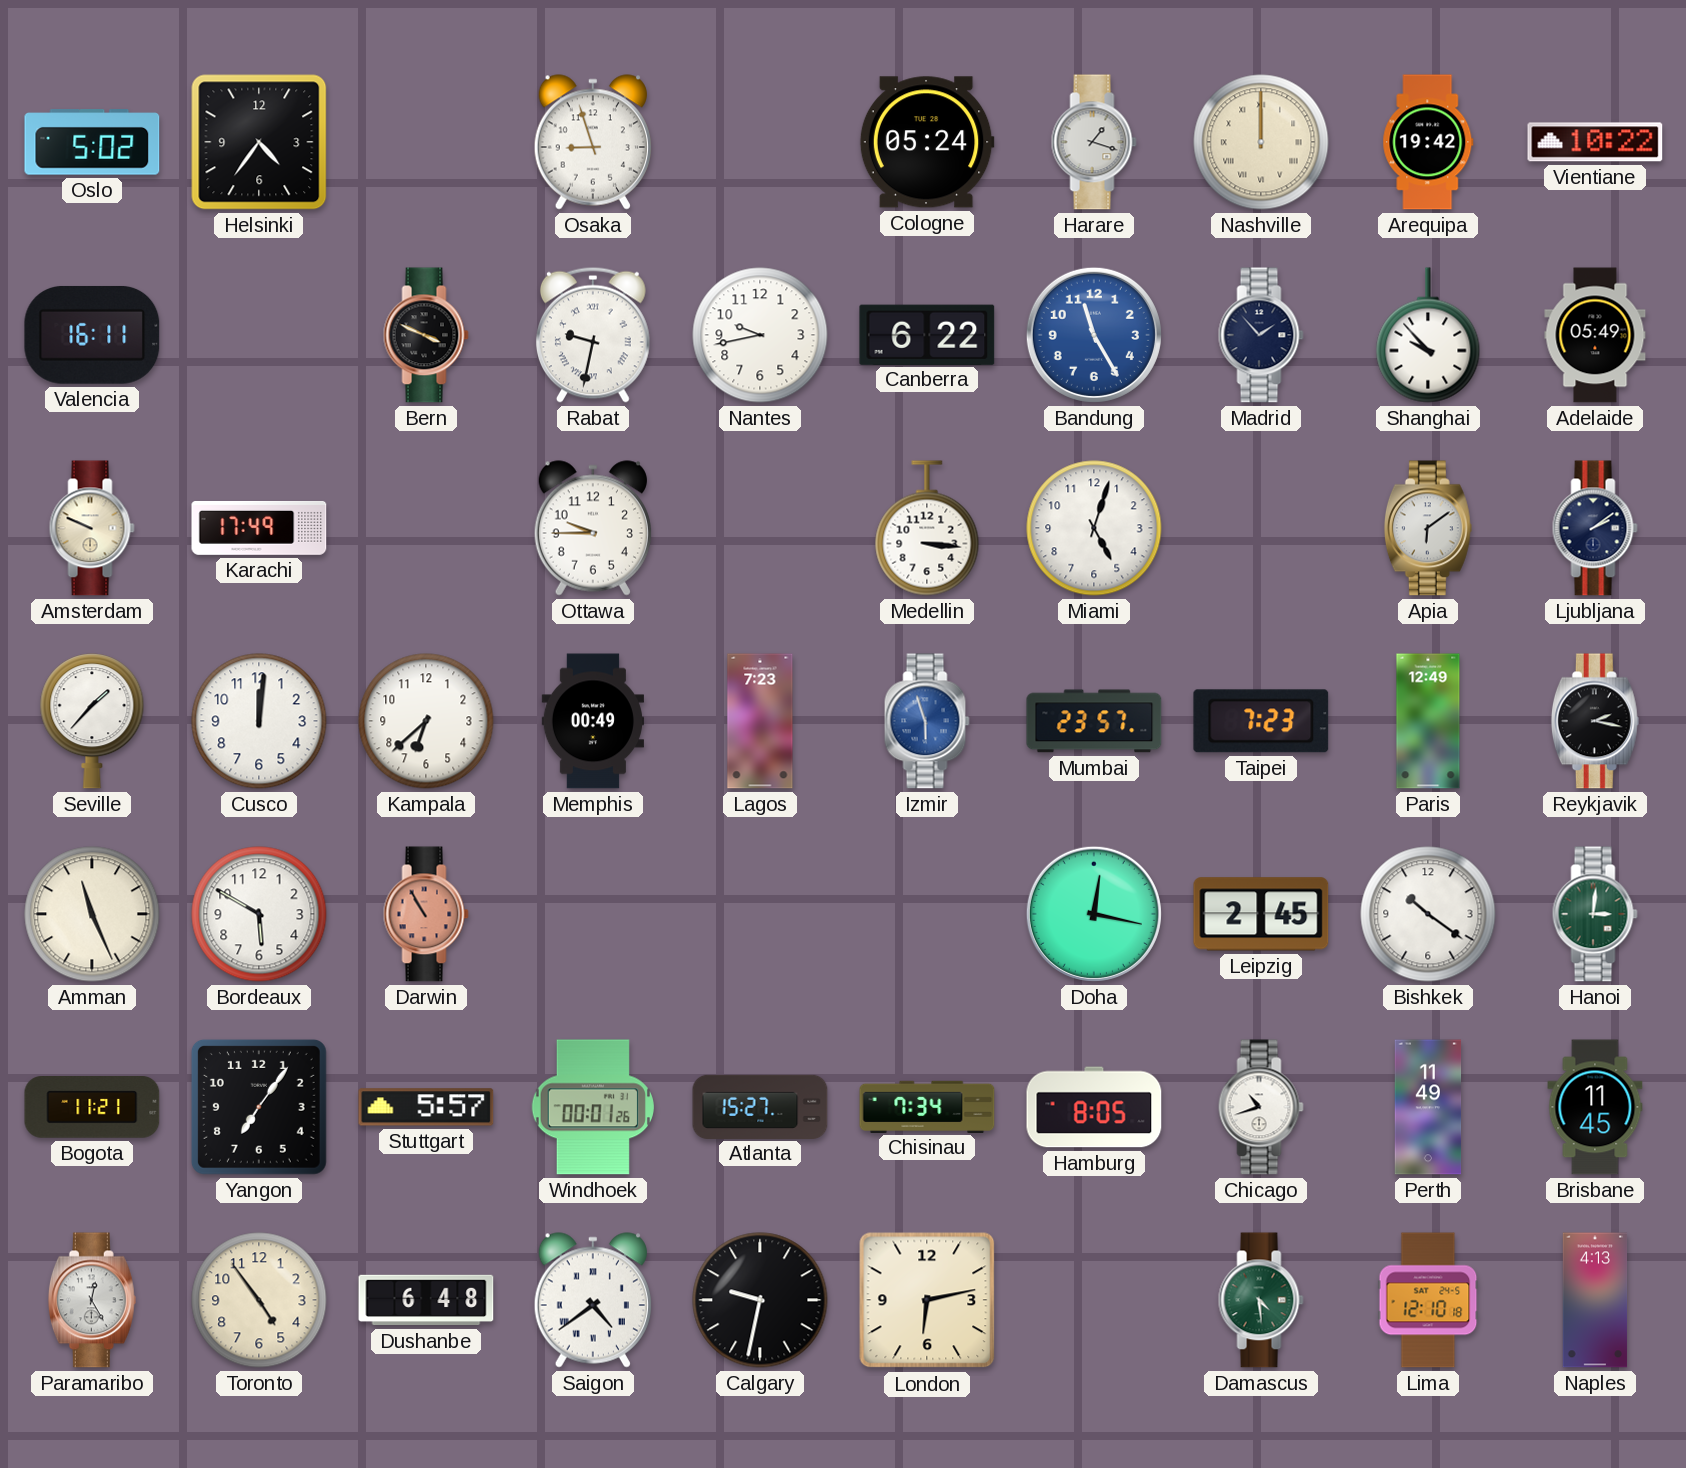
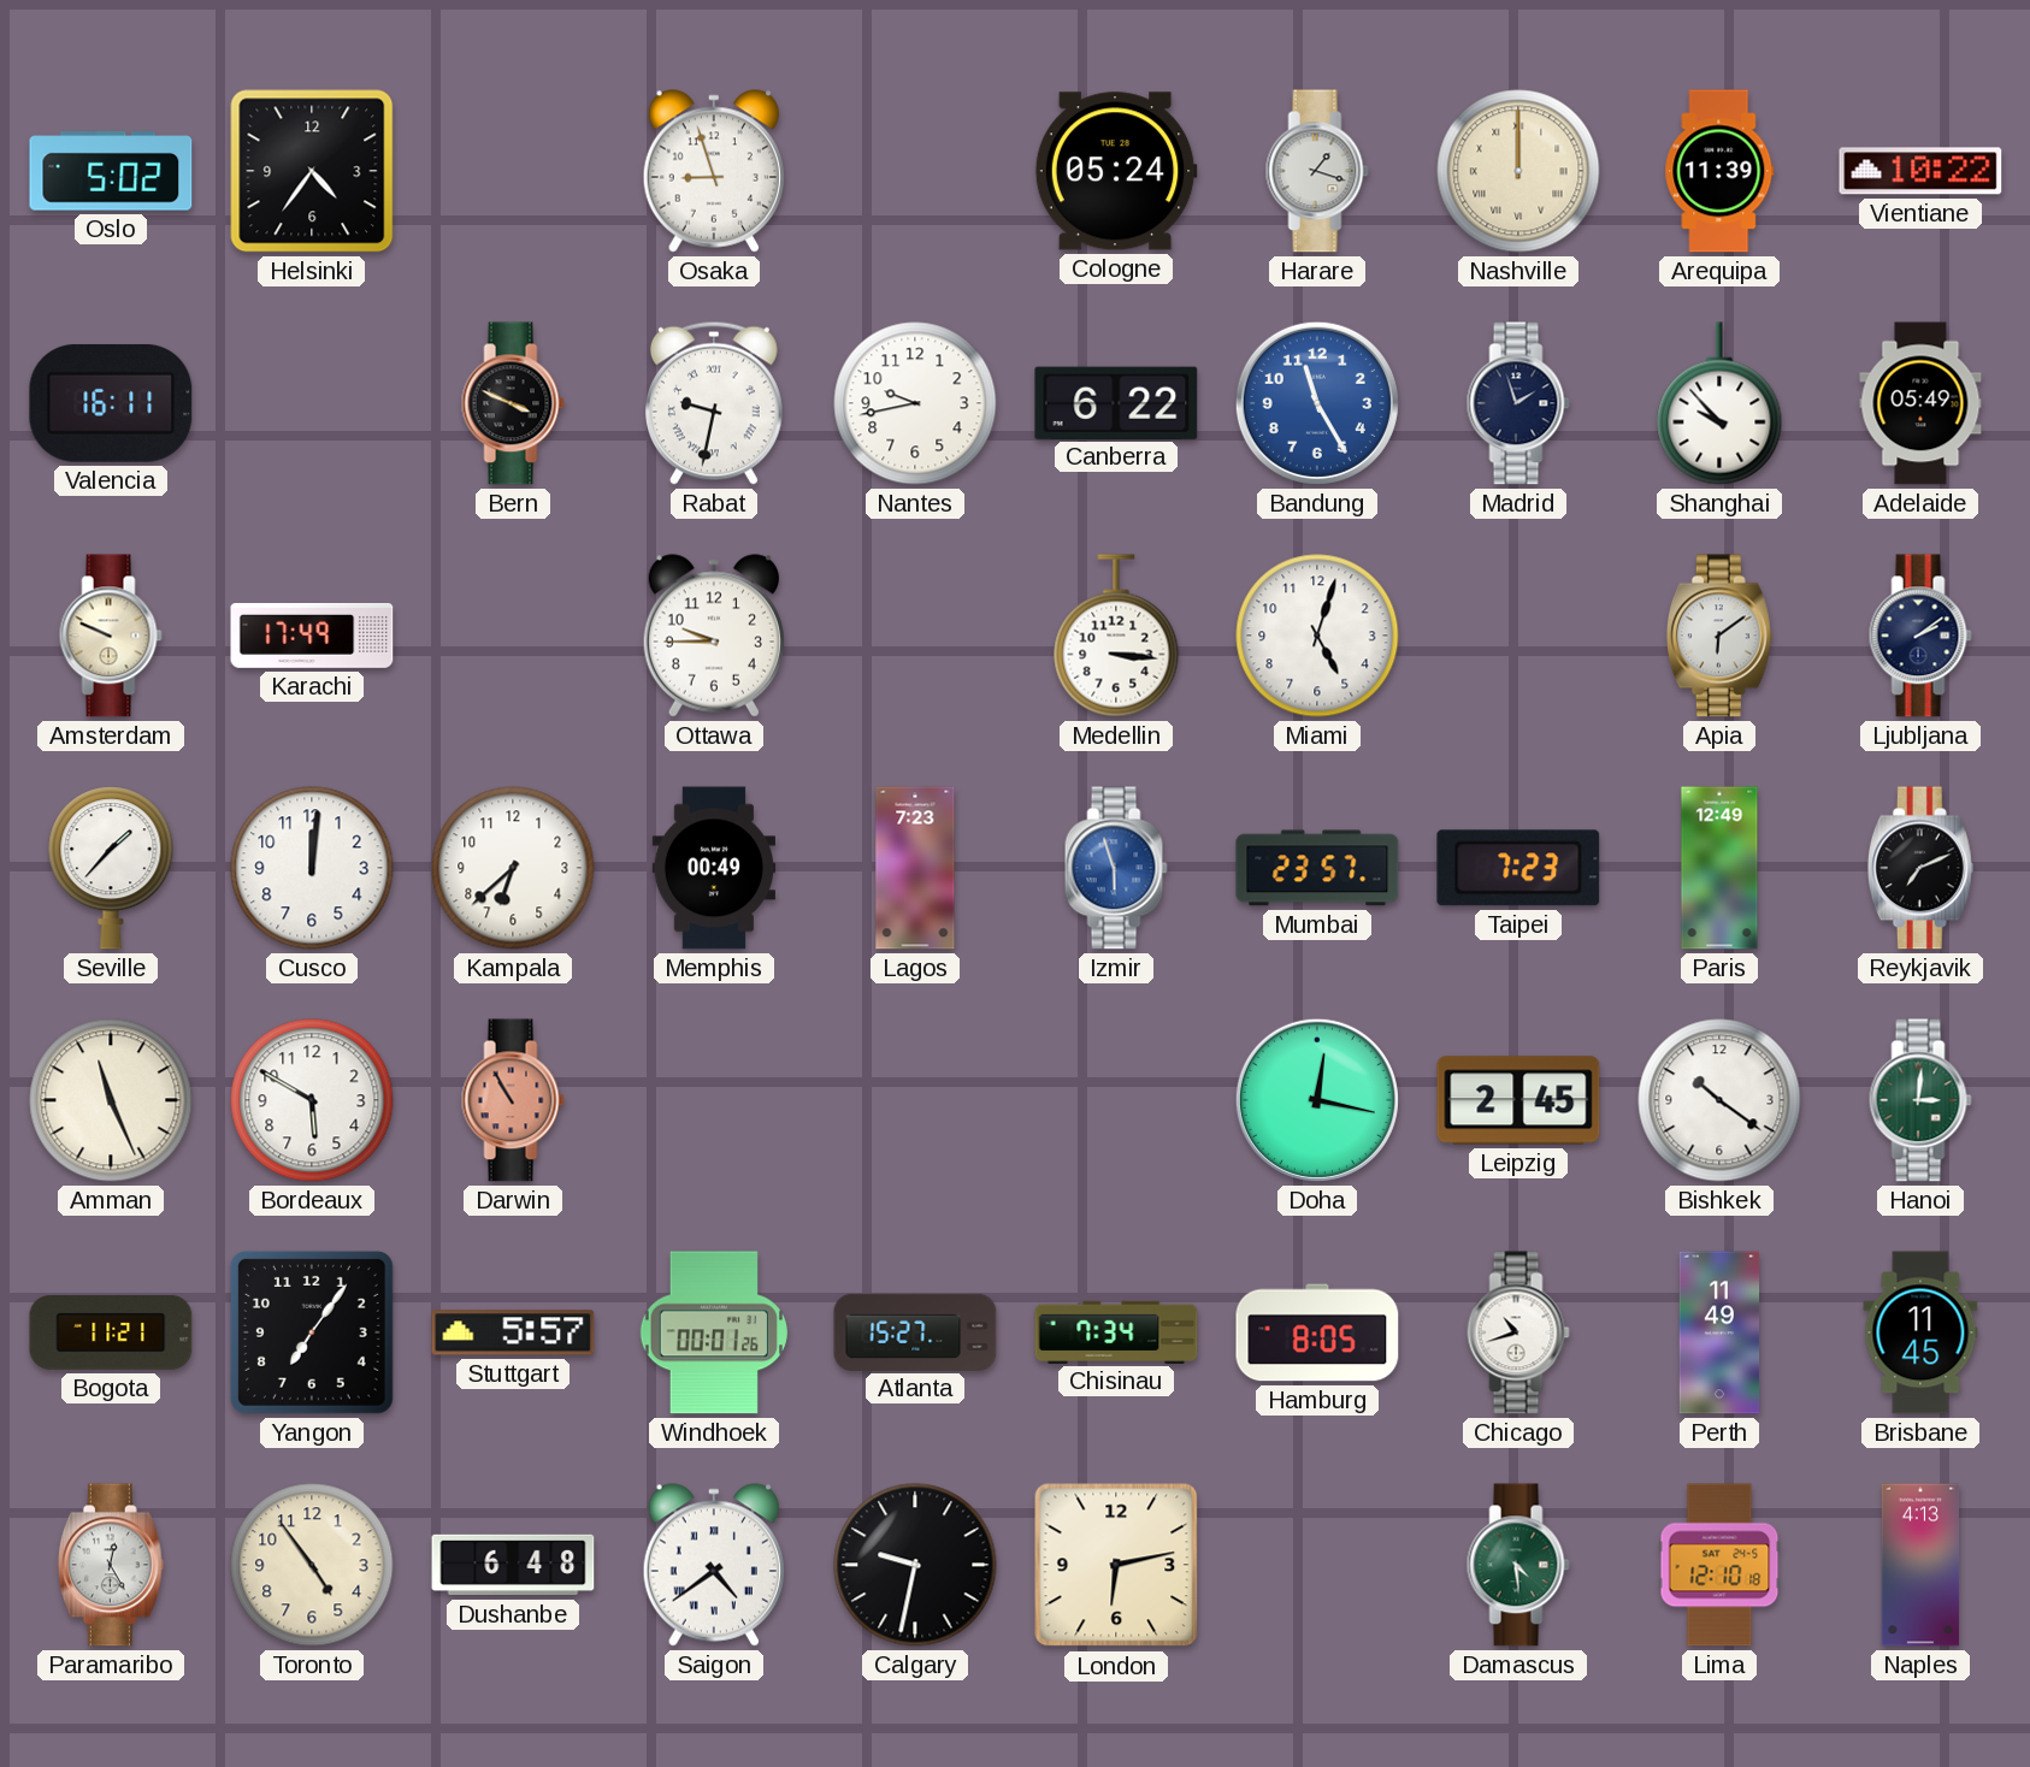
Arequipa: 19:42 -> 11:39
Madrid: 1:53 -> 1:57
Reykjavik: 2:17 -> 7:11
